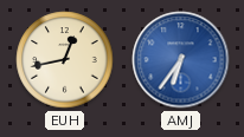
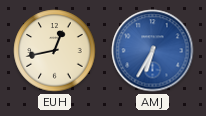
AMJ: 6:36 -> 6:35
